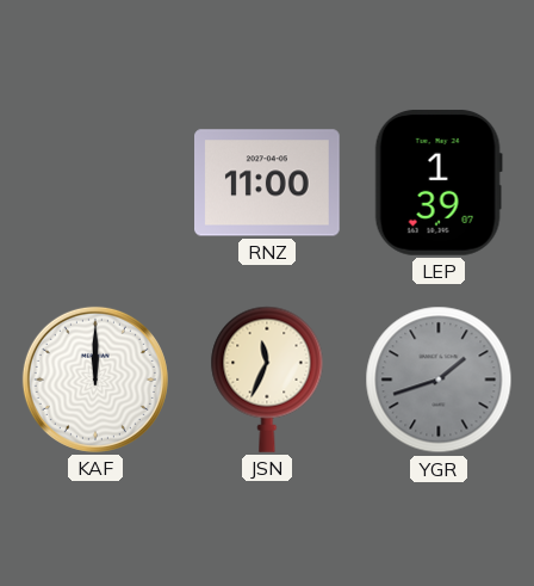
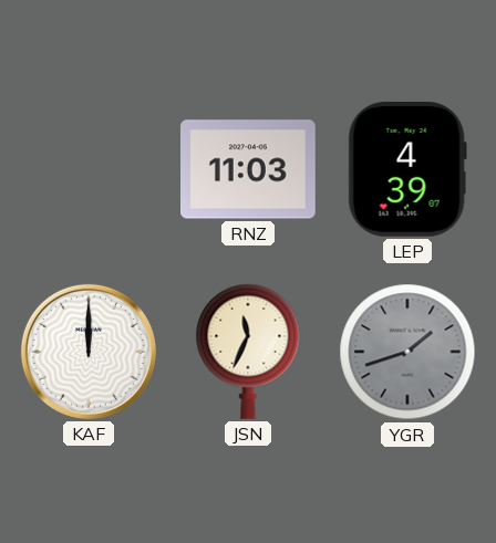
RNZ: 11:00 -> 11:03
LEP: 1:39 -> 4:39
